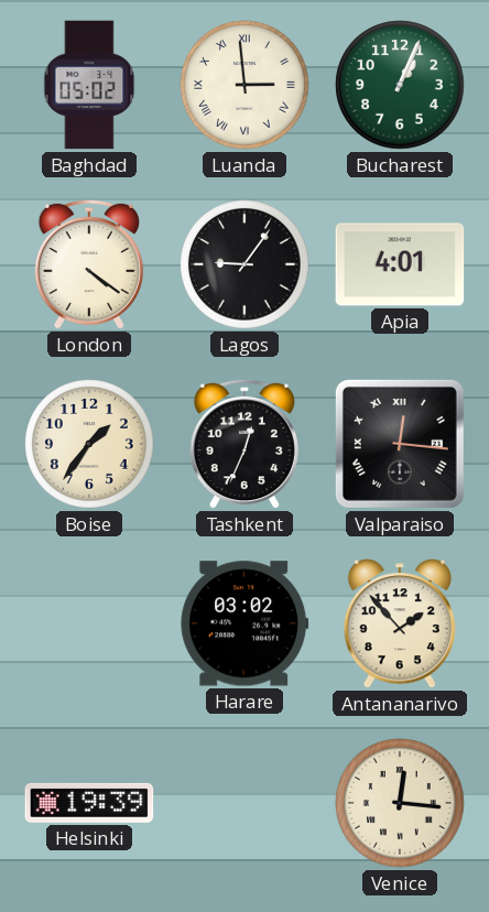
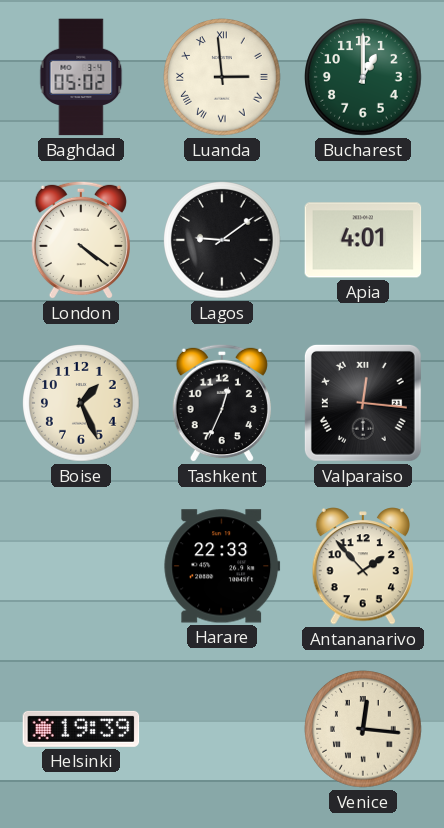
Bucharest: 1:04 -> 1:00
Lagos: 9:06 -> 9:09
Boise: 1:36 -> 1:26
Harare: 03:02 -> 22:33
